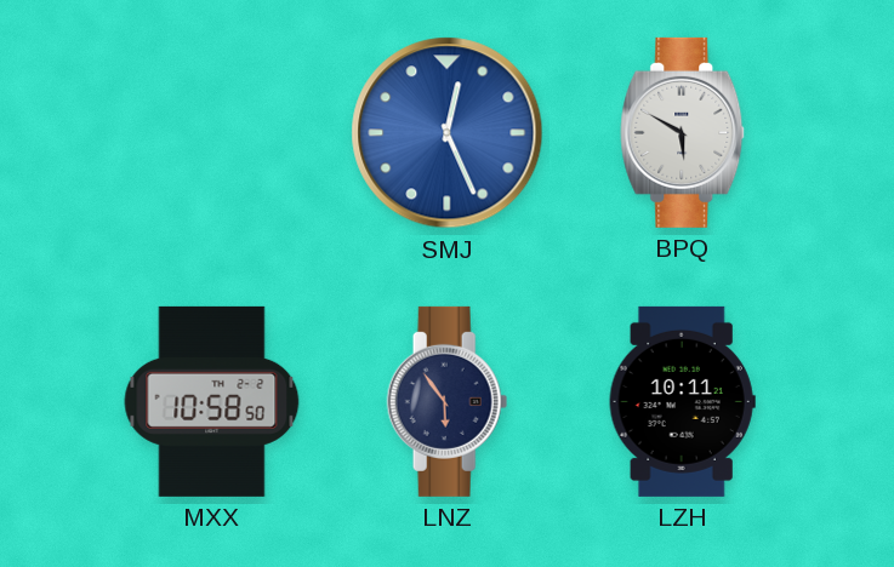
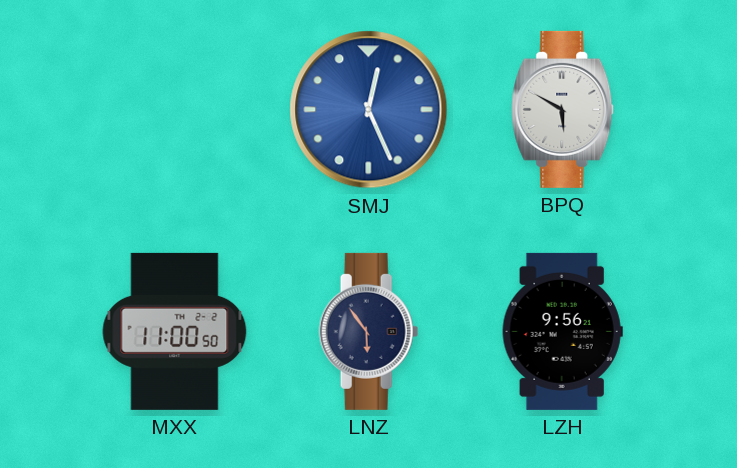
MXX: 10:58 -> 11:00
LZH: 10:11 -> 9:56
